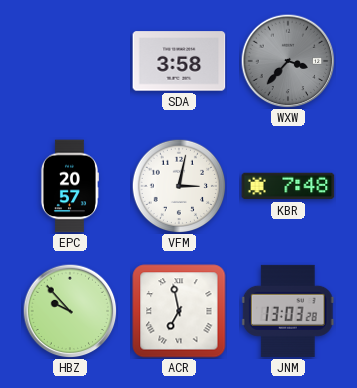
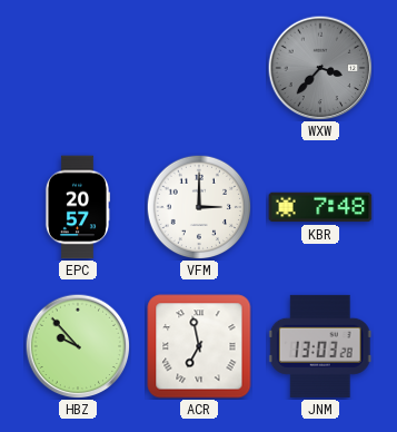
SDA: 3:58 -> none
VFM: 3:02 -> 3:00
